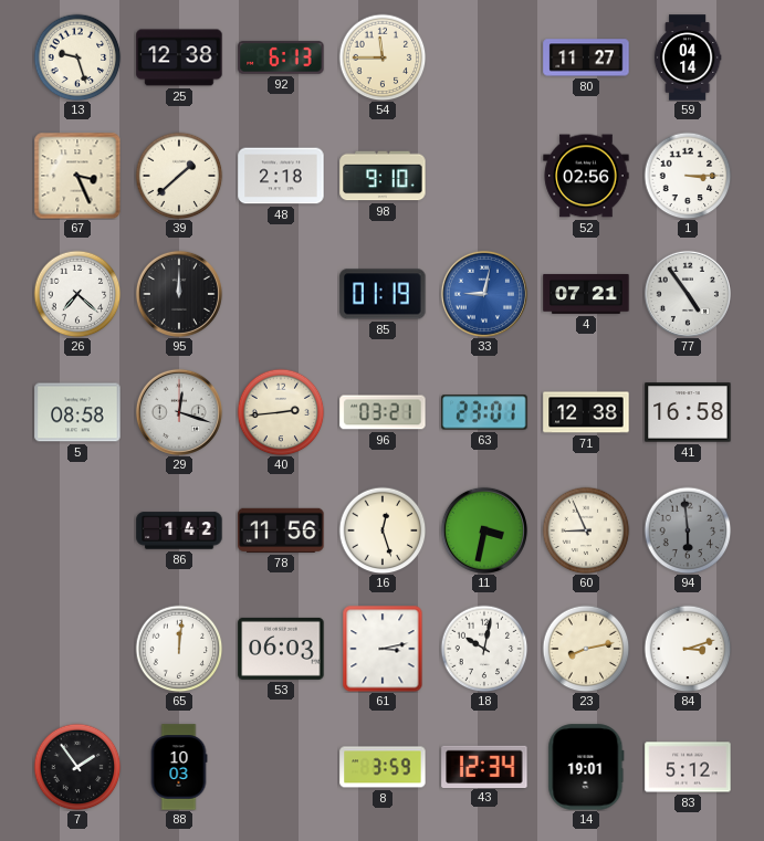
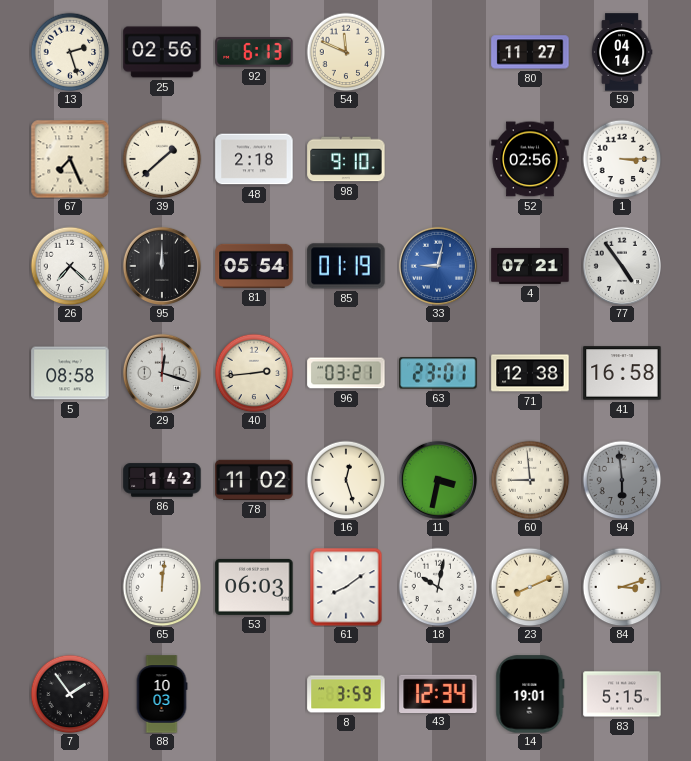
13: 9:27 -> 2:27
25: 12:38 -> 02:56
54: 11:45 -> 11:49
67: 3:26 -> 7:26
81: none -> 05:54
78: 11:56 -> 11:02
60: 8:56 -> 8:59
61: 3:13 -> 8:09
23: 8:13 -> 8:11
83: 5:12 -> 5:15
